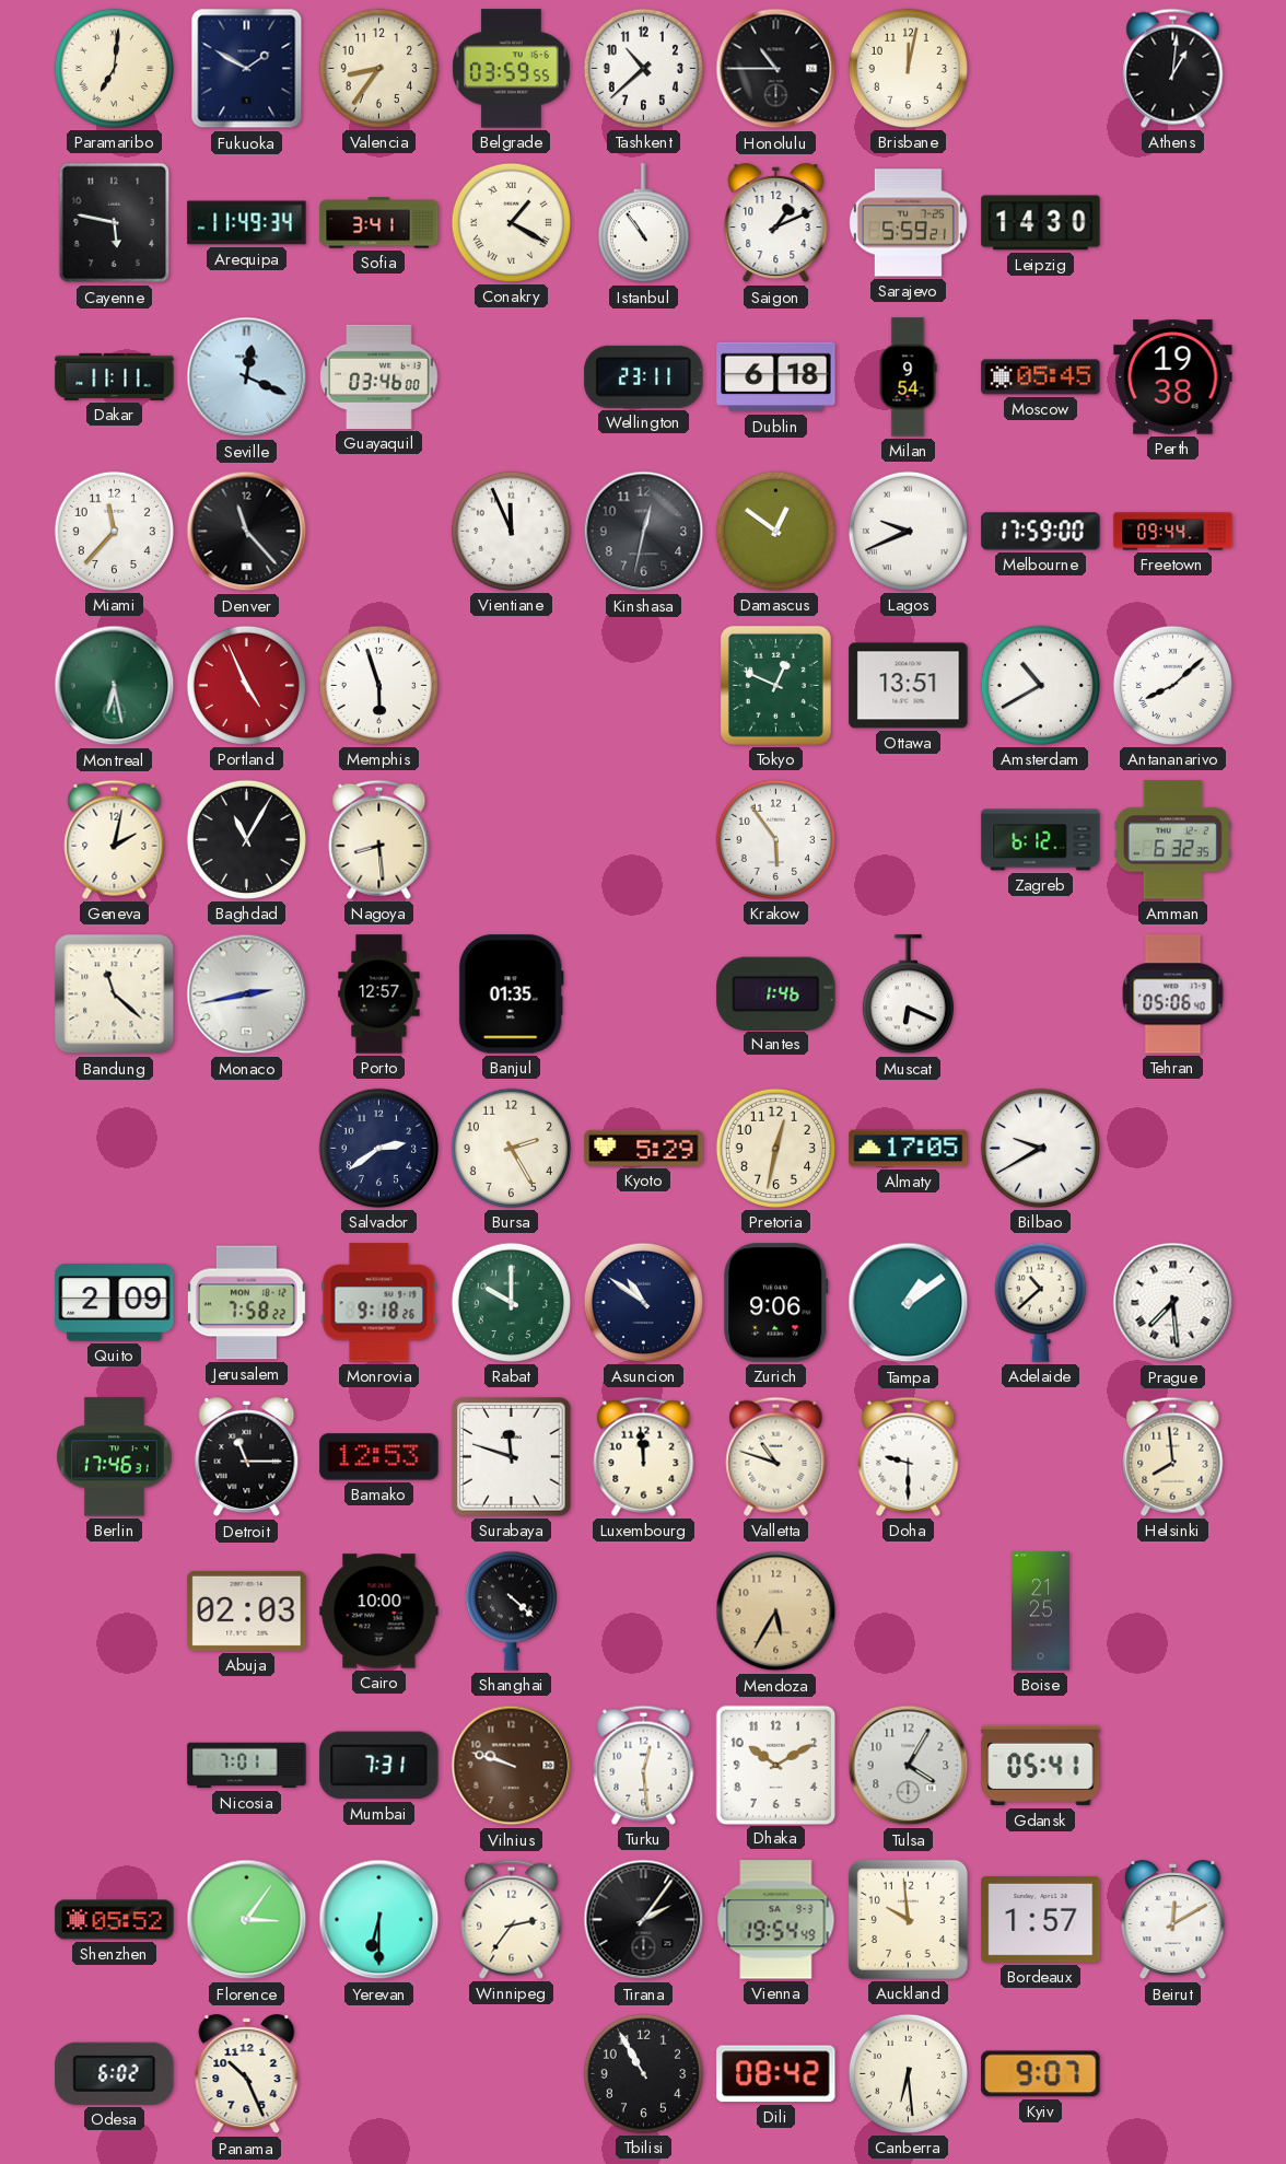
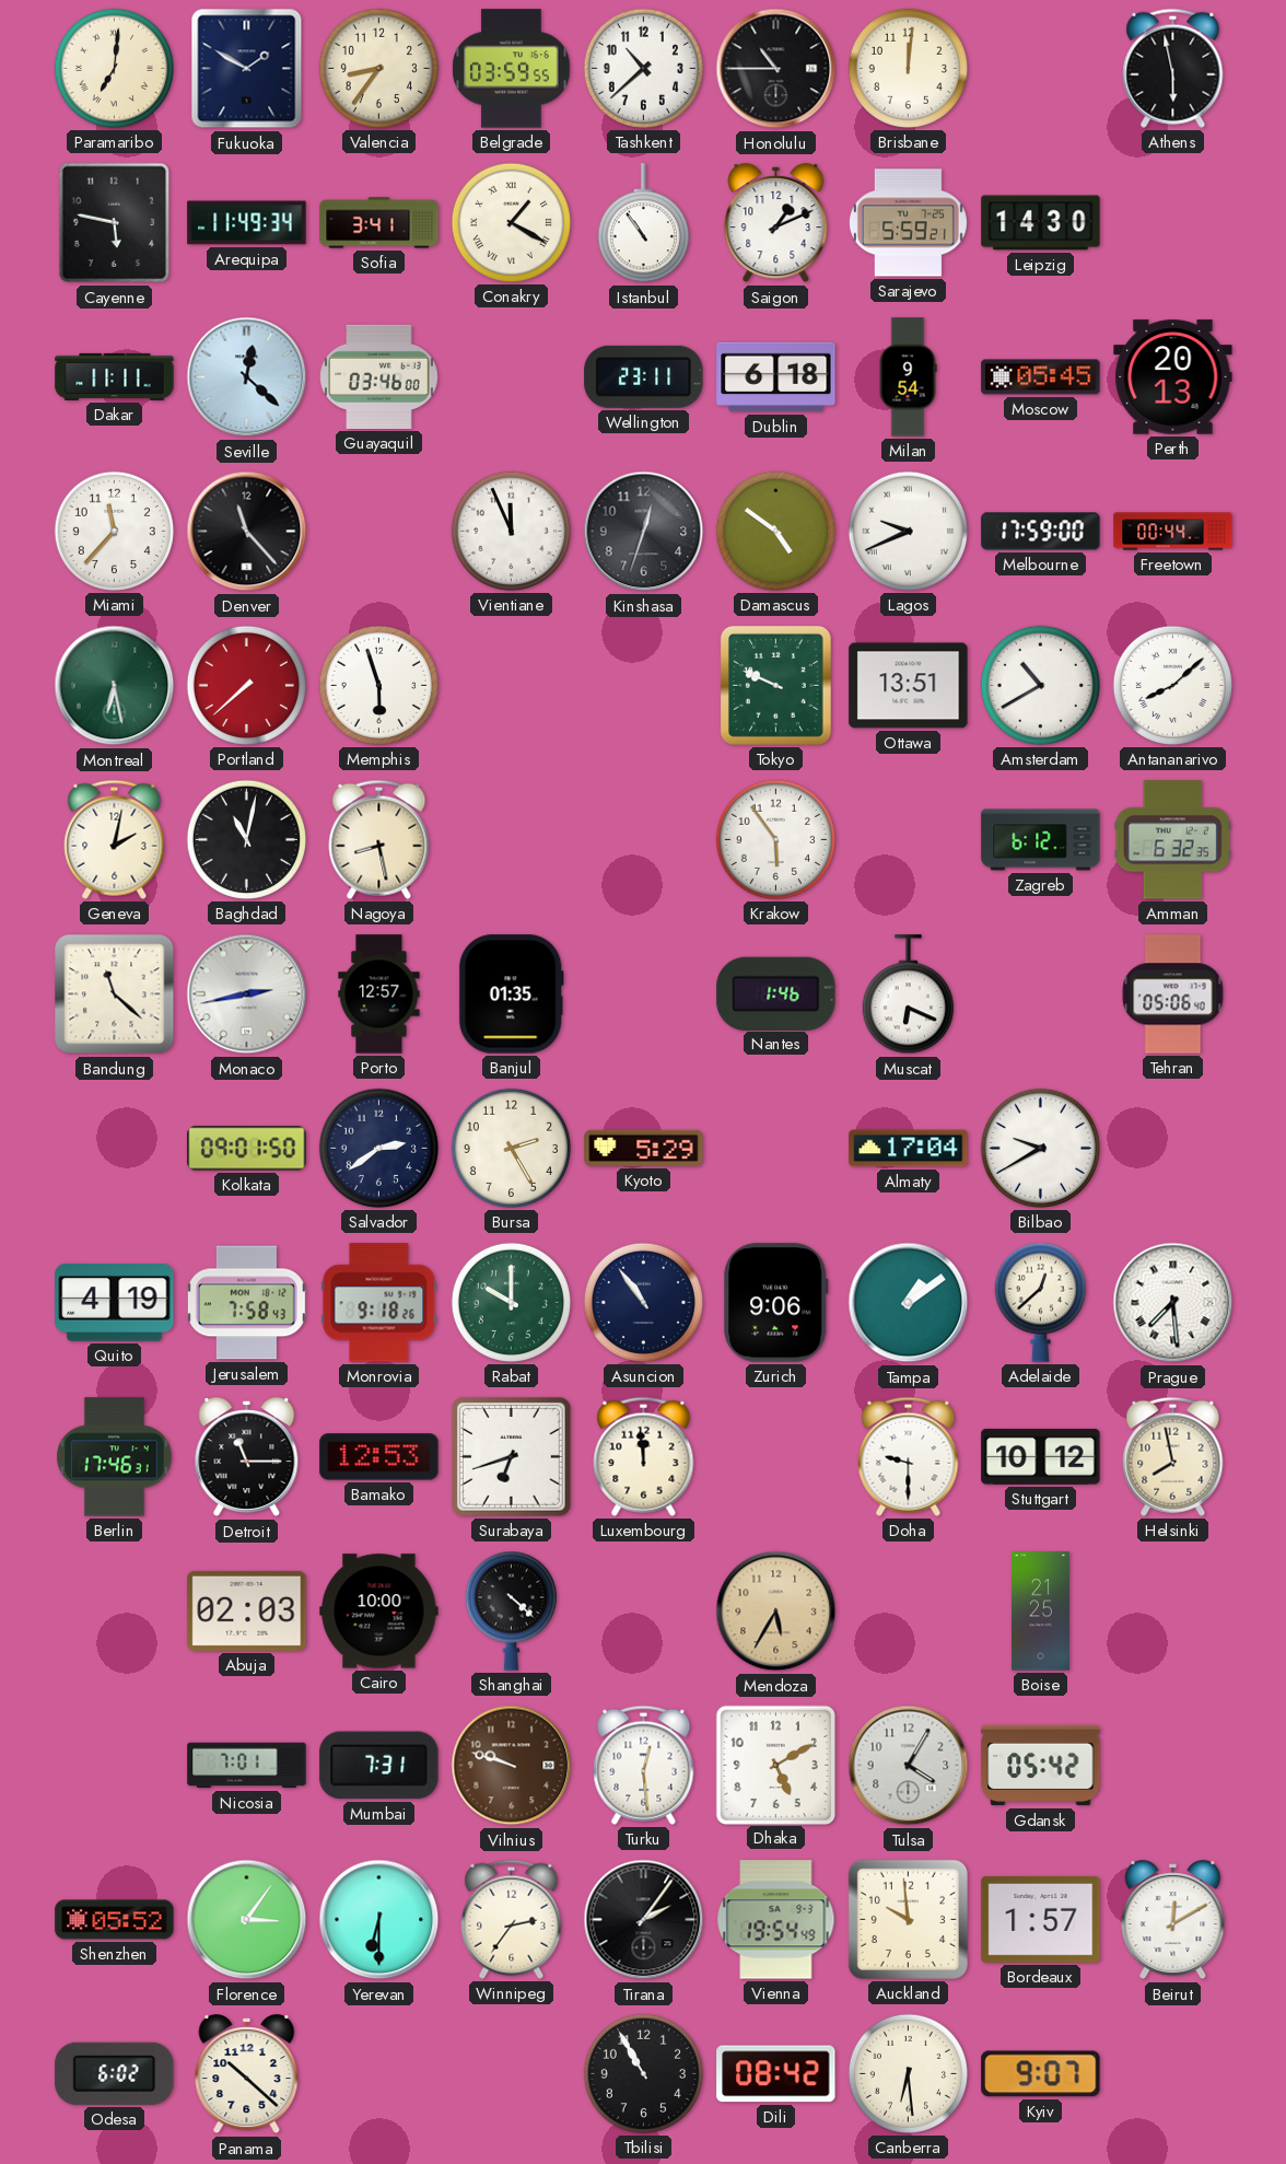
Brisbane: 12:02 -> 12:01
Athens: 1:01 -> 5:58
Seville: 12:19 -> 12:22
Perth: 19:38 -> 20:13
Kinshasa: 12:32 -> 12:33
Damascus: 12:51 -> 4:51
Freetown: 09:44 -> 00:44
Portland: 4:56 -> 7:38
Tokyo: 12:49 -> 9:49
Baghdad: 11:05 -> 11:02
Nagoya: 8:29 -> 8:28
Kolkata: none -> 09:01
Pretoria: 12:32 -> none
Almaty: 17:05 -> 17:04
Quito: 2:09 -> 4:19
Jerusalem: 7:58:22 -> 7:58:43
Asuncion: 10:51 -> 10:54
Adelaide: 10:38 -> 12:38
Surabaya: 11:48 -> 6:42
Valletta: 10:48 -> none
Stuttgart: none -> 10:12
Helsinki: 7:59 -> 7:58
Dhaka: 10:10 -> 5:10
Gdansk: 05:41 -> 05:42
Panama: 10:26 -> 10:22
